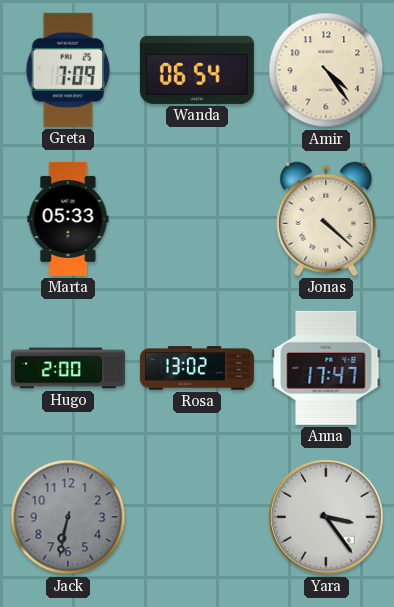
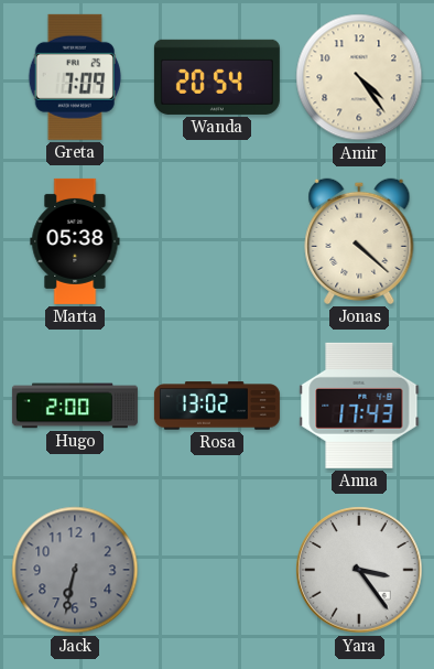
Wanda: 06:54 -> 20:54
Marta: 05:33 -> 05:38
Anna: 17:47 -> 17:43
